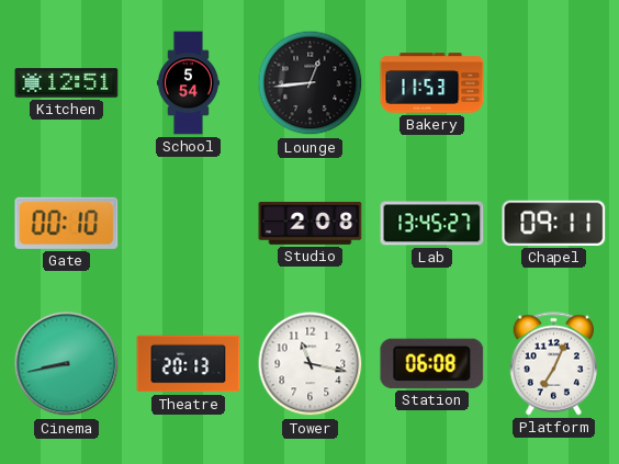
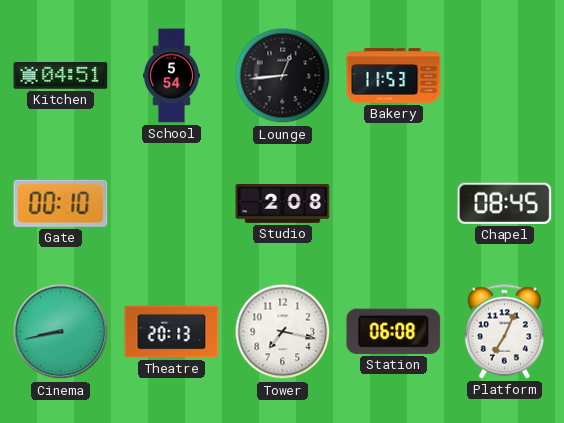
Kitchen: 12:51 -> 04:51
Lab: 13:45 -> none
Chapel: 09:11 -> 08:45
Tower: 11:17 -> 7:17
